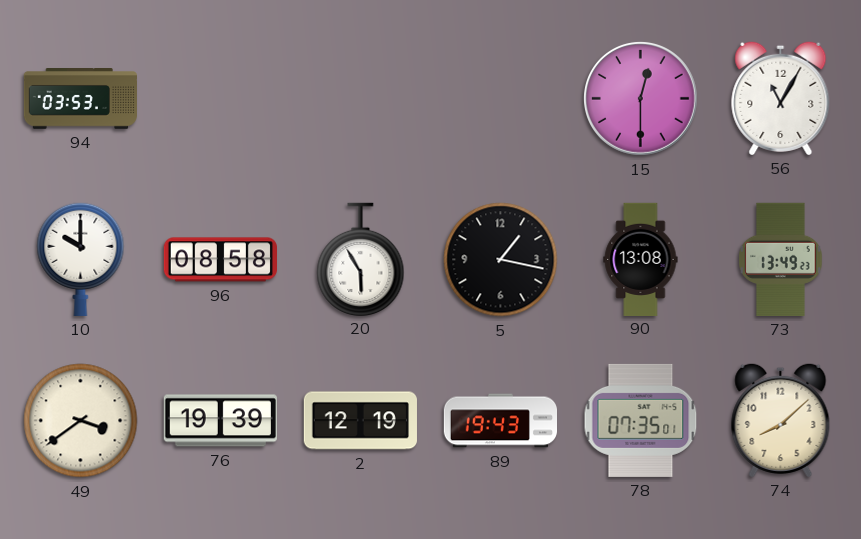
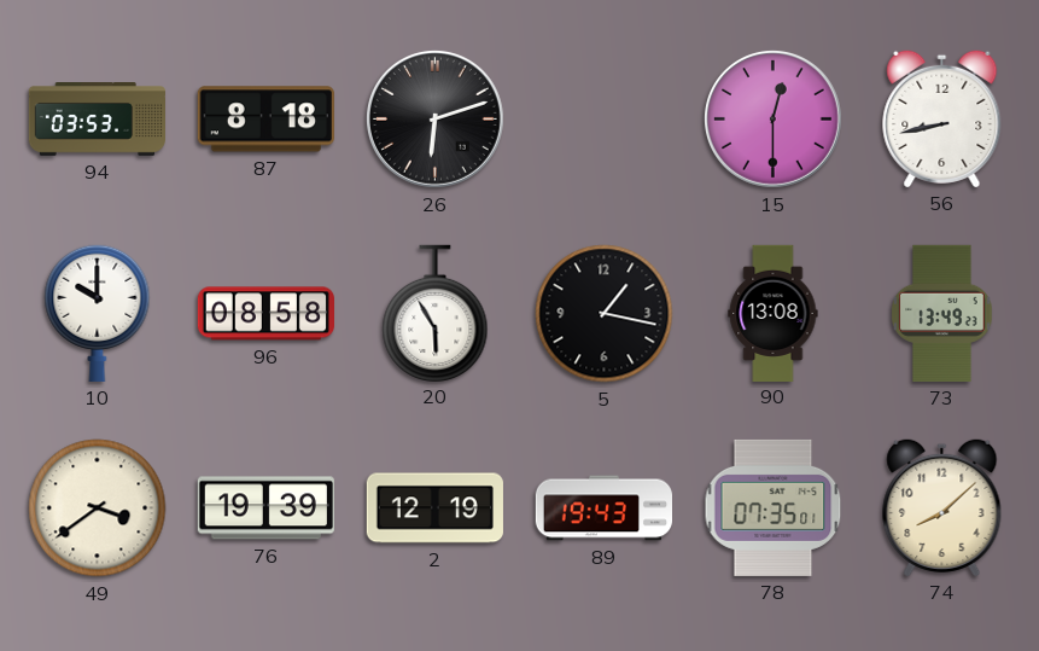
87: none -> 8:18
26: none -> 6:12
56: 11:05 -> 8:43
